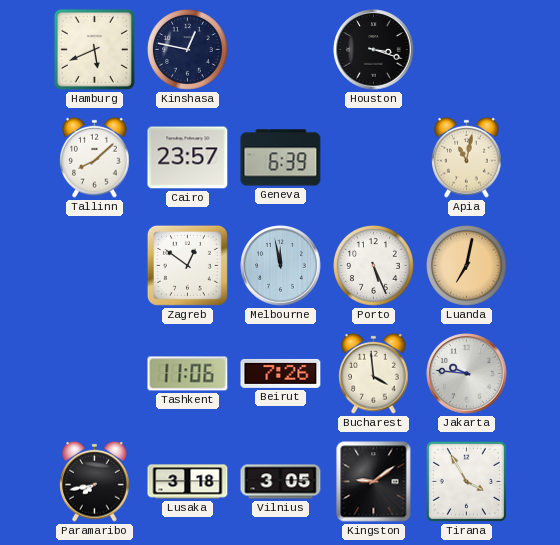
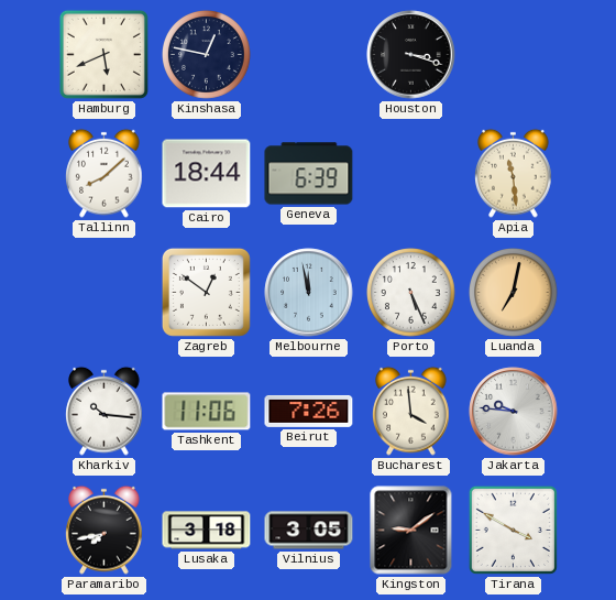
Cairo: 23:57 -> 18:44
Apia: 11:02 -> 11:29
Kharkiv: none -> 10:16
Tirana: 3:55 -> 3:50
